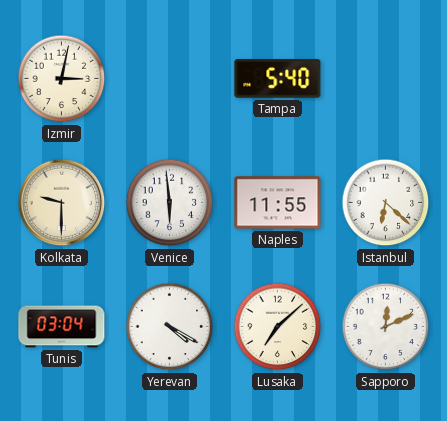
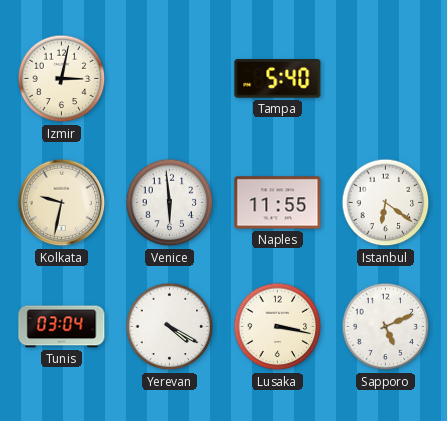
Kolkata: 9:30 -> 9:32
Istanbul: 6:22 -> 6:21
Lusaka: 7:08 -> 3:17
Sapporo: 12:11 -> 5:11
